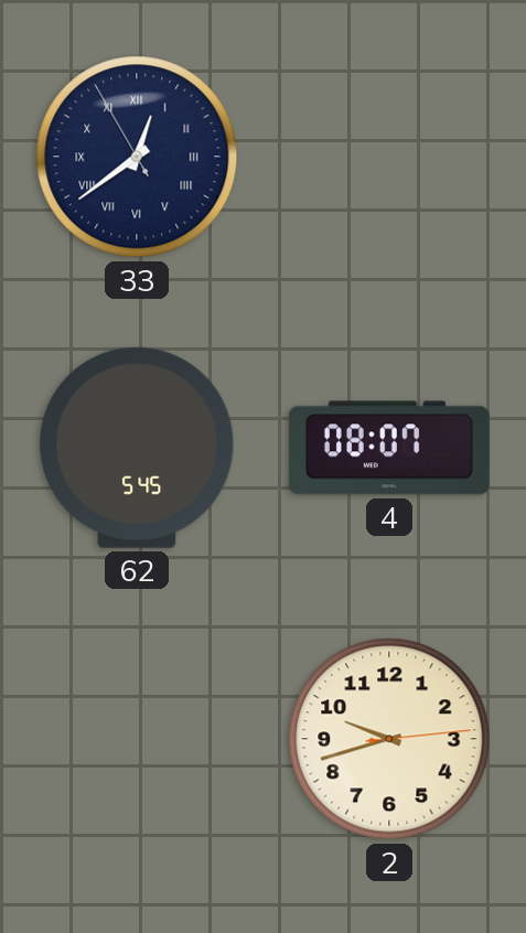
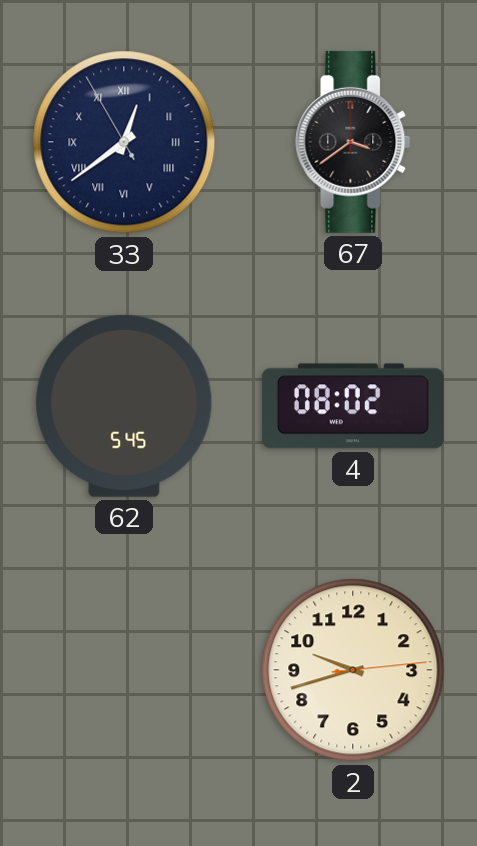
67: none -> 3:39
4: 08:07 -> 08:02
